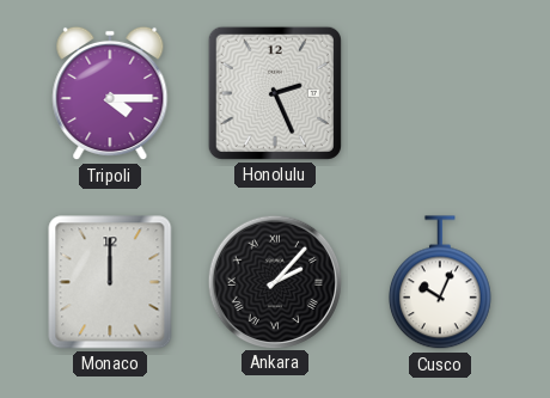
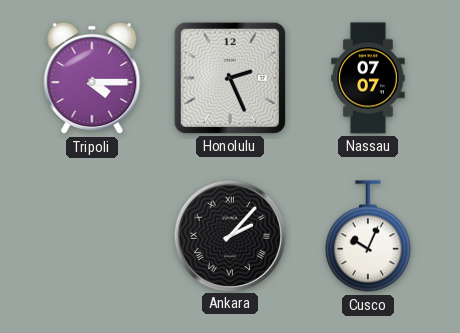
Nassau: none -> 07:07
Monaco: 12:00 -> none
